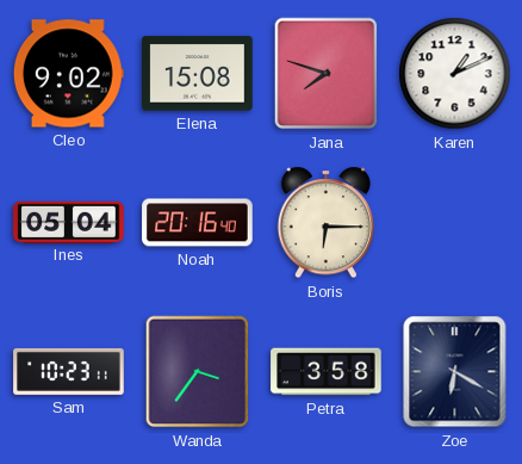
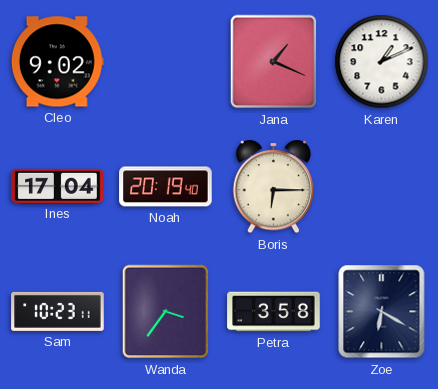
Elena: 15:08 -> none
Jana: 7:48 -> 1:19
Ines: 05:04 -> 17:04
Noah: 20:16 -> 20:19
